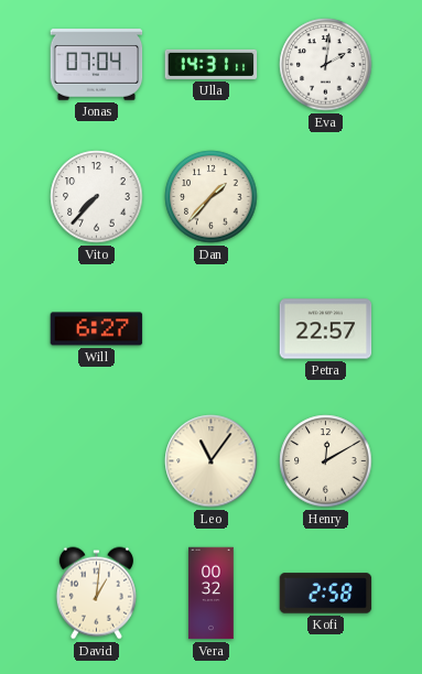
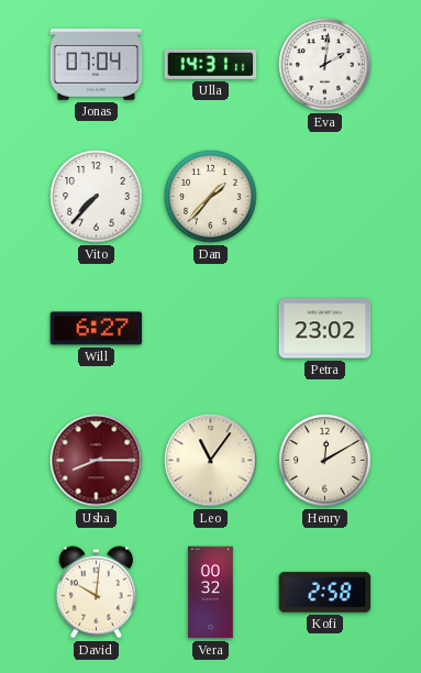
Petra: 22:57 -> 23:02
Usha: none -> 8:15
David: 1:01 -> 10:01
